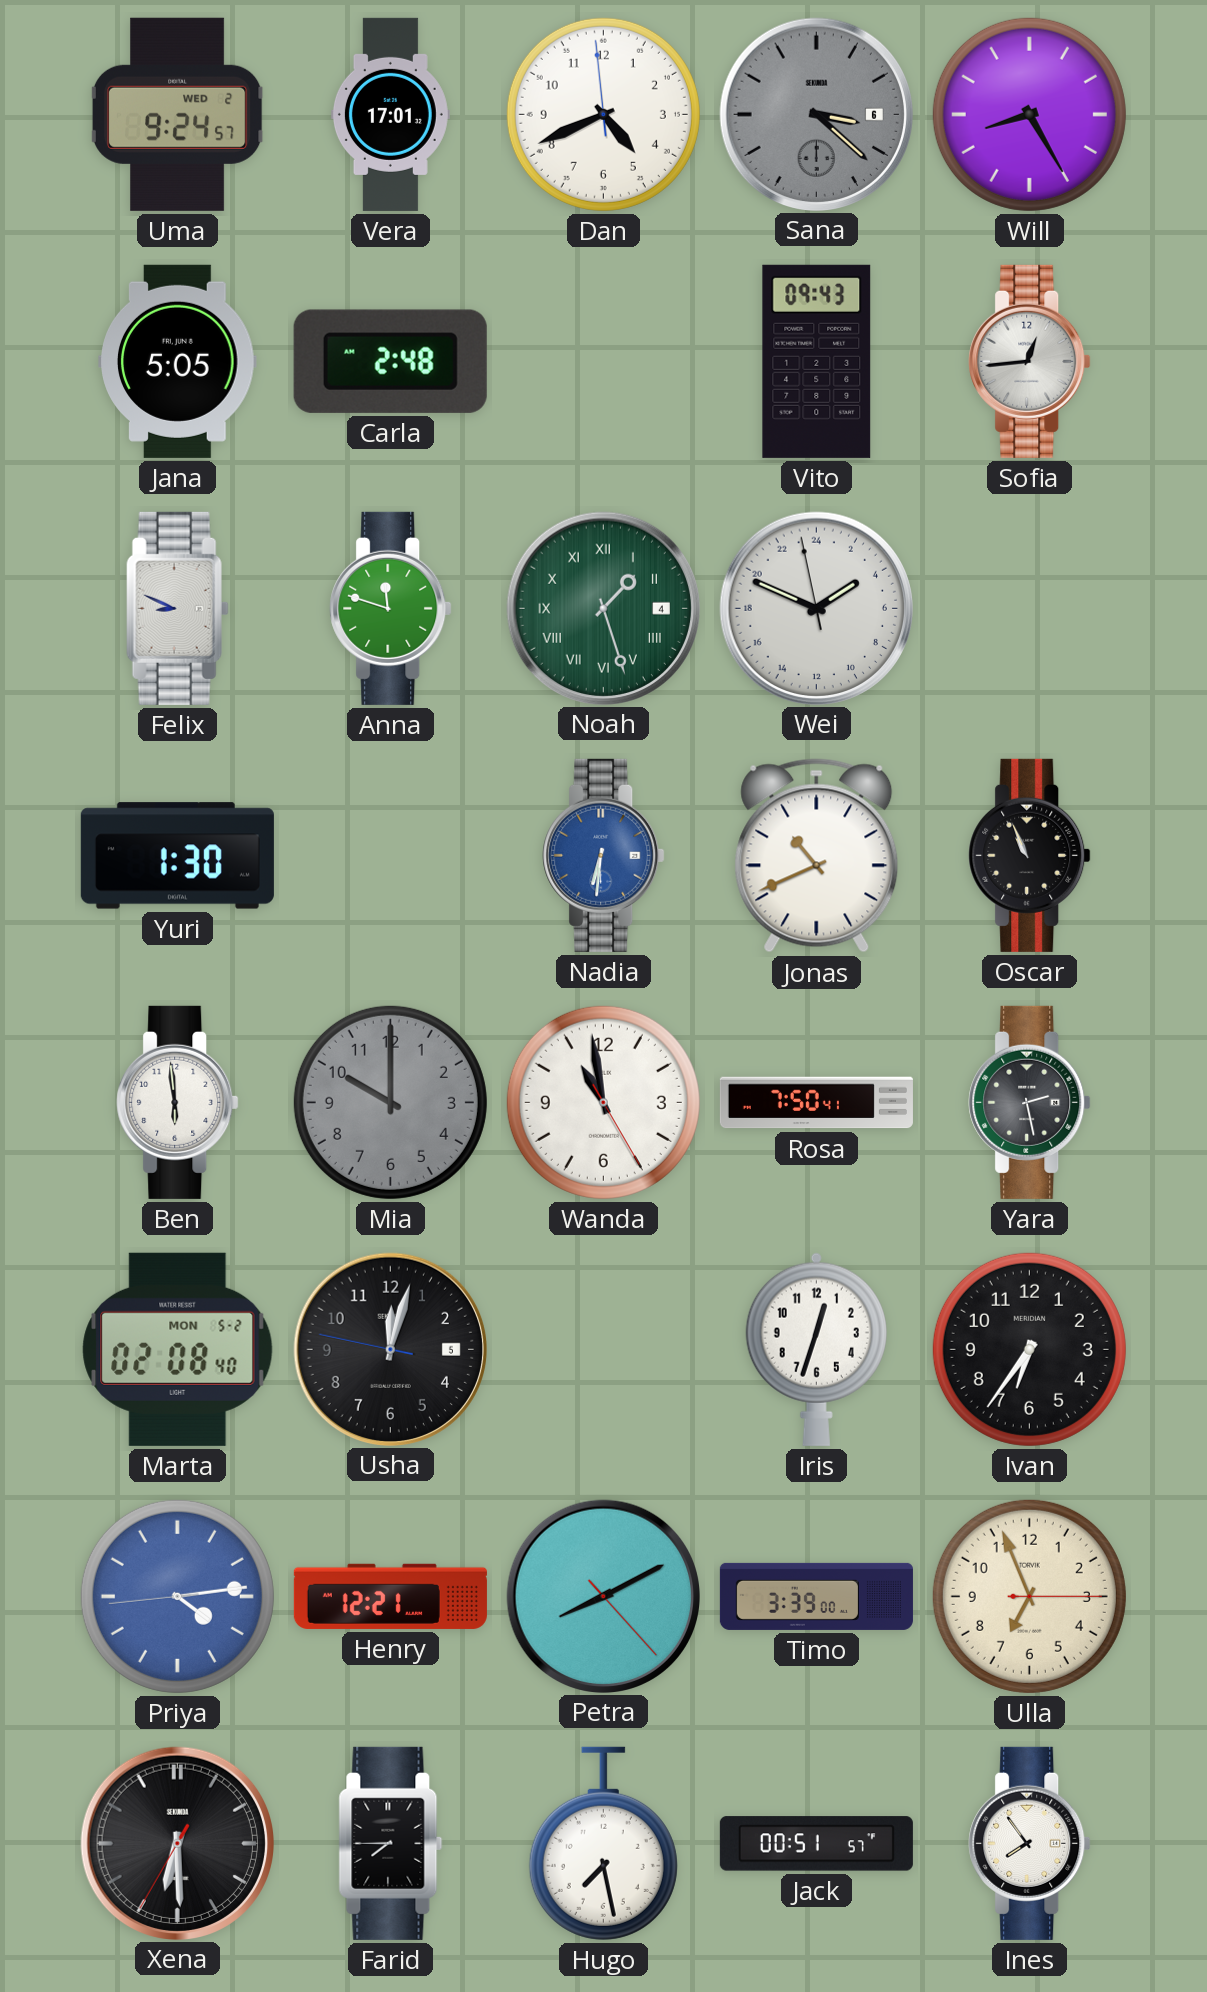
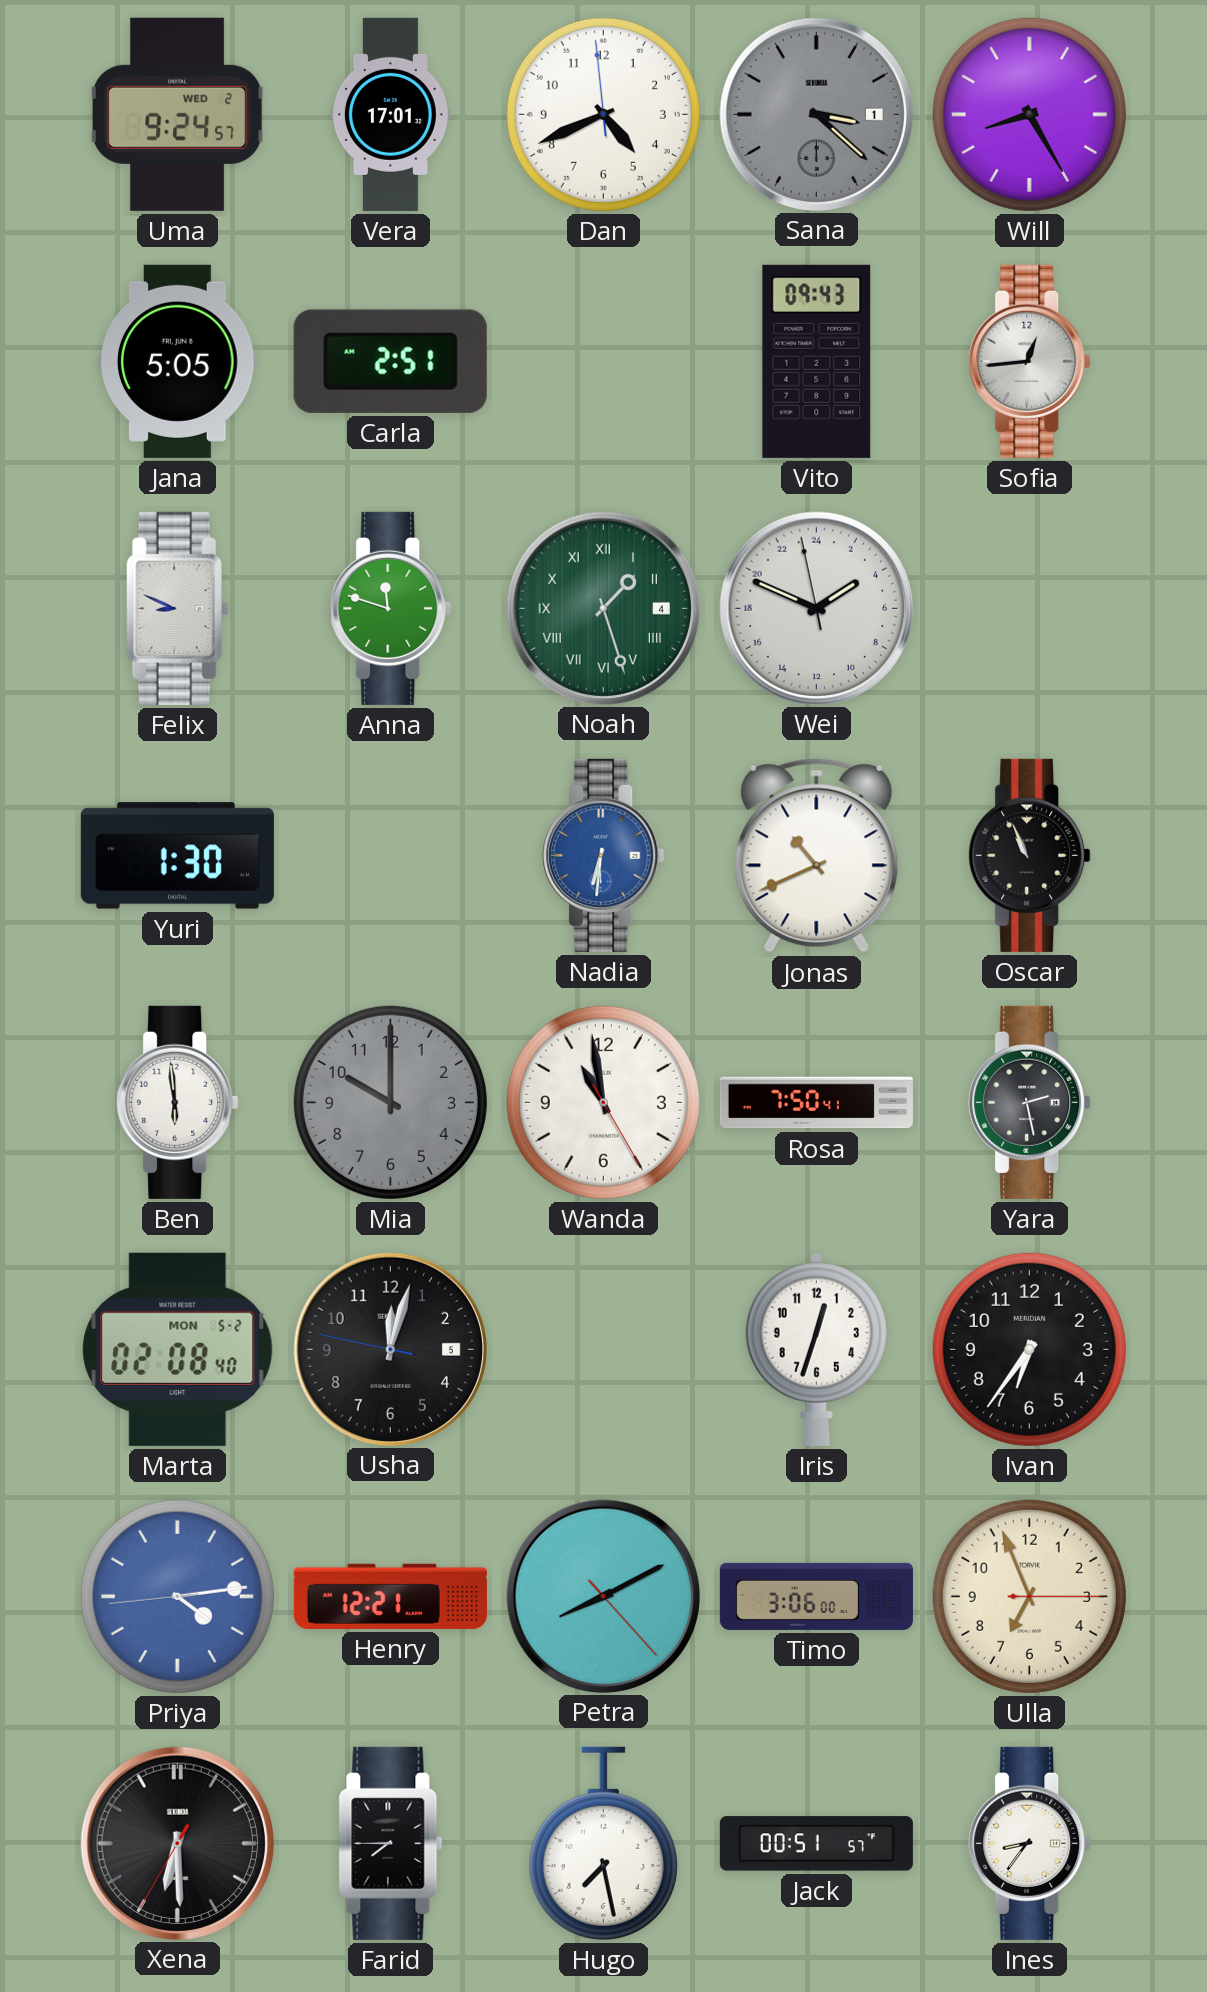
Sana date: 6 -> 1
Carla: 2:48 -> 2:51
Timo: 3:39 -> 3:06
Ines: 7:54 -> 8:36
